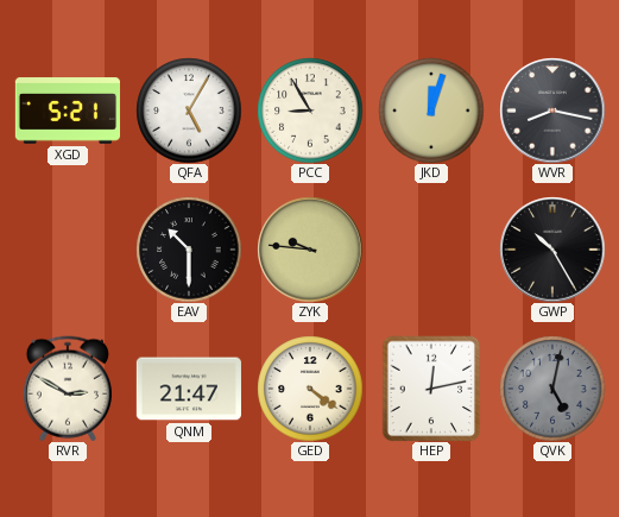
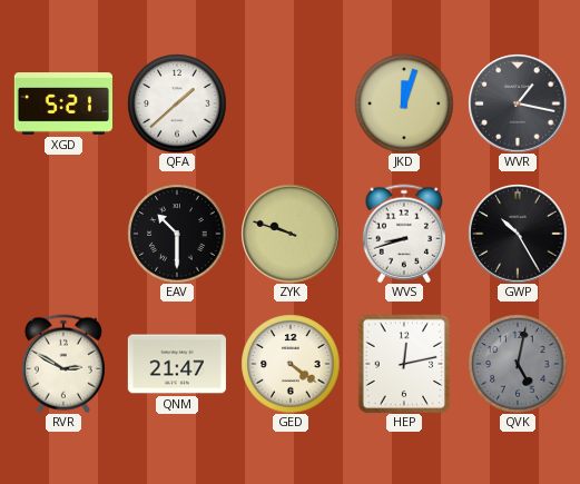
QFA: 5:05 -> 1:38
PCC: 8:55 -> none
WVR: 8:17 -> 1:17
ZYK: 9:46 -> 9:48
WVS: none -> 8:42
